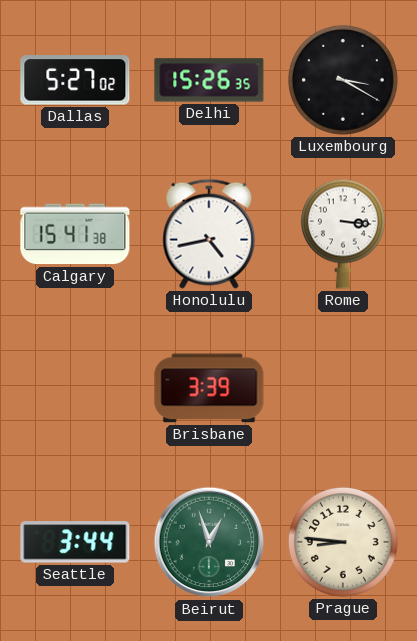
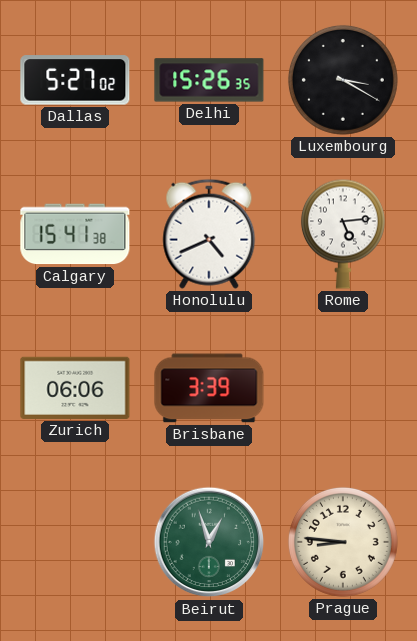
Honolulu: 4:43 -> 4:41
Rome: 3:16 -> 5:14
Zurich: none -> 06:06
Seattle: 3:44 -> none
